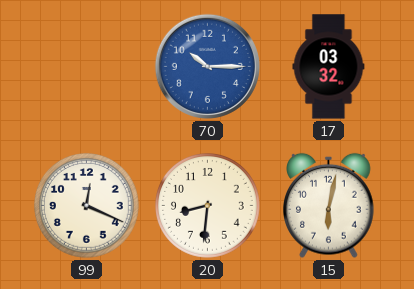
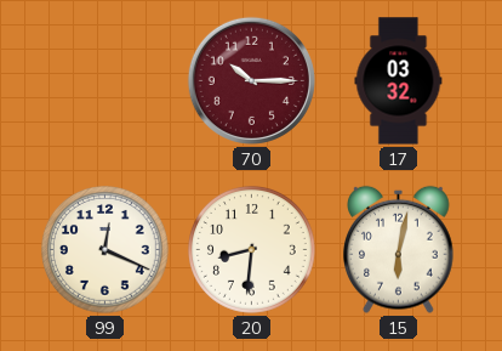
70 dial: blue -> burgundy
